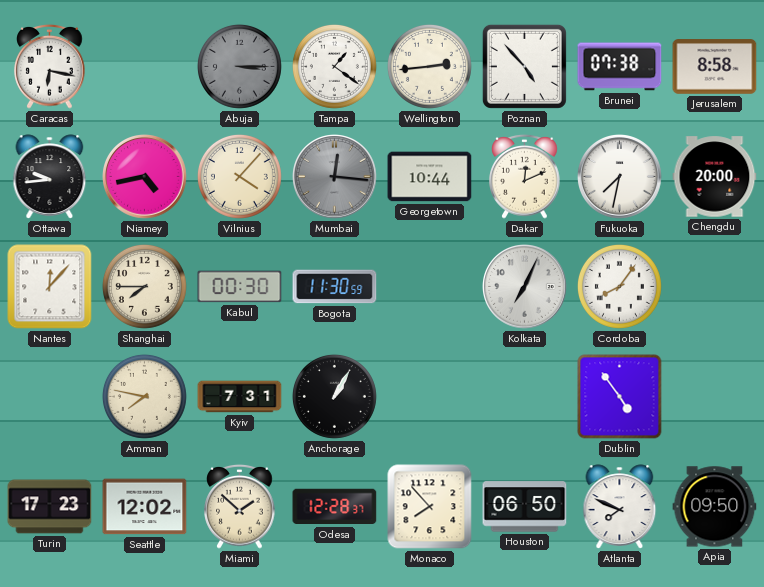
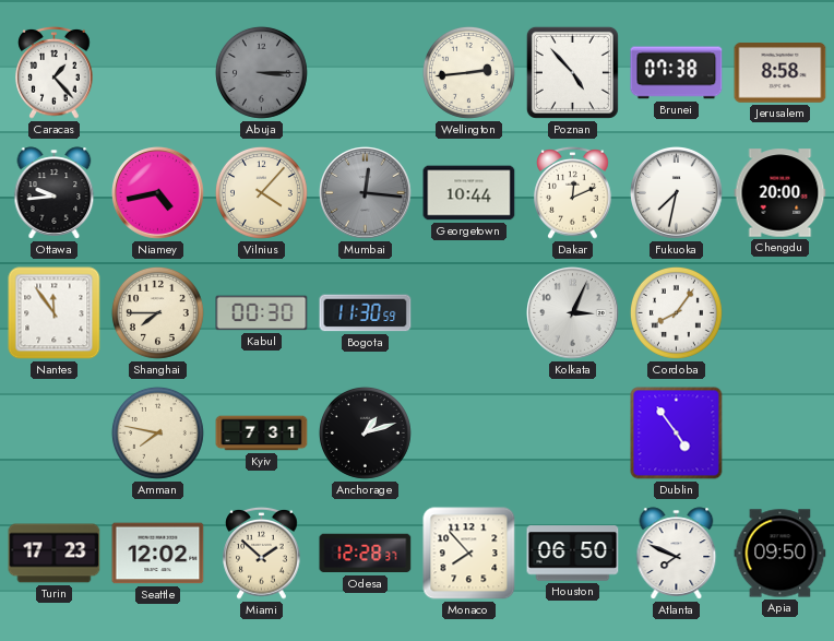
Caracas: 6:17 -> 1:23
Tampa: 1:21 -> none
Nantes: 12:07 -> 11:54
Kolkata: 7:04 -> 3:04
Anchorage: 1:05 -> 1:12
